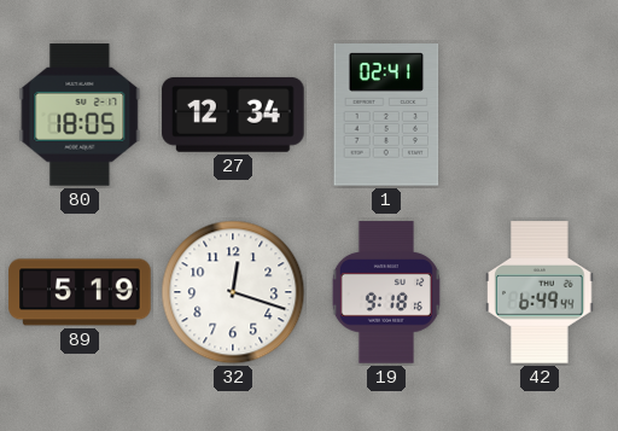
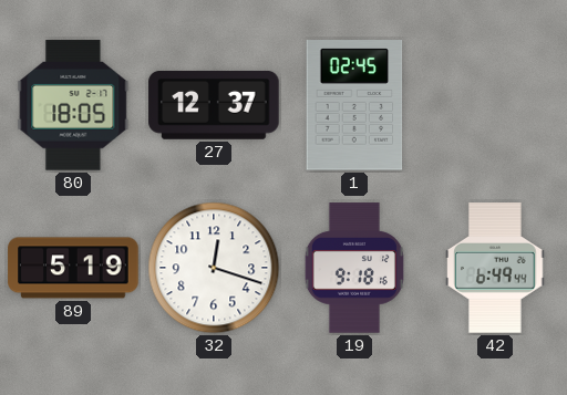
27: 12:34 -> 12:37
1: 02:41 -> 02:45
